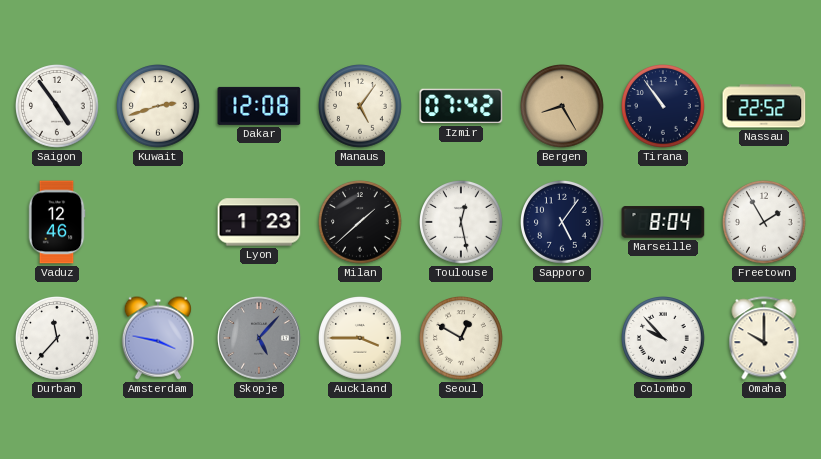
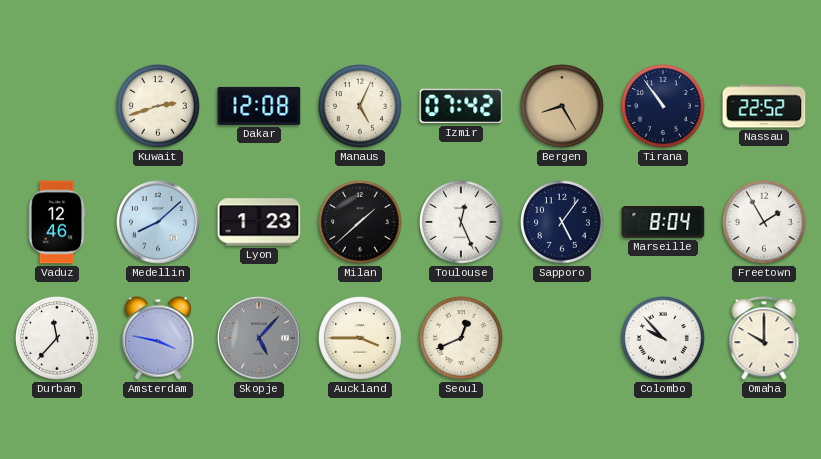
Saigon: 4:54 -> none
Manaus: 5:06 -> 5:04
Medellin: none -> 8:08
Toulouse: 12:28 -> 12:26
Seoul: 12:50 -> 12:41
